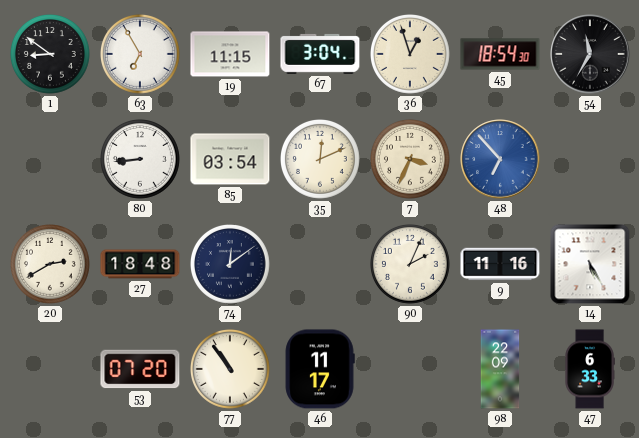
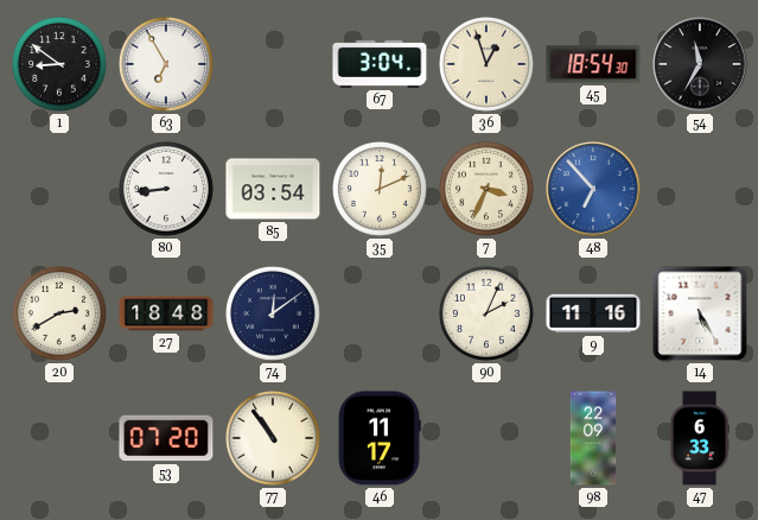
19: 11:15 -> none
